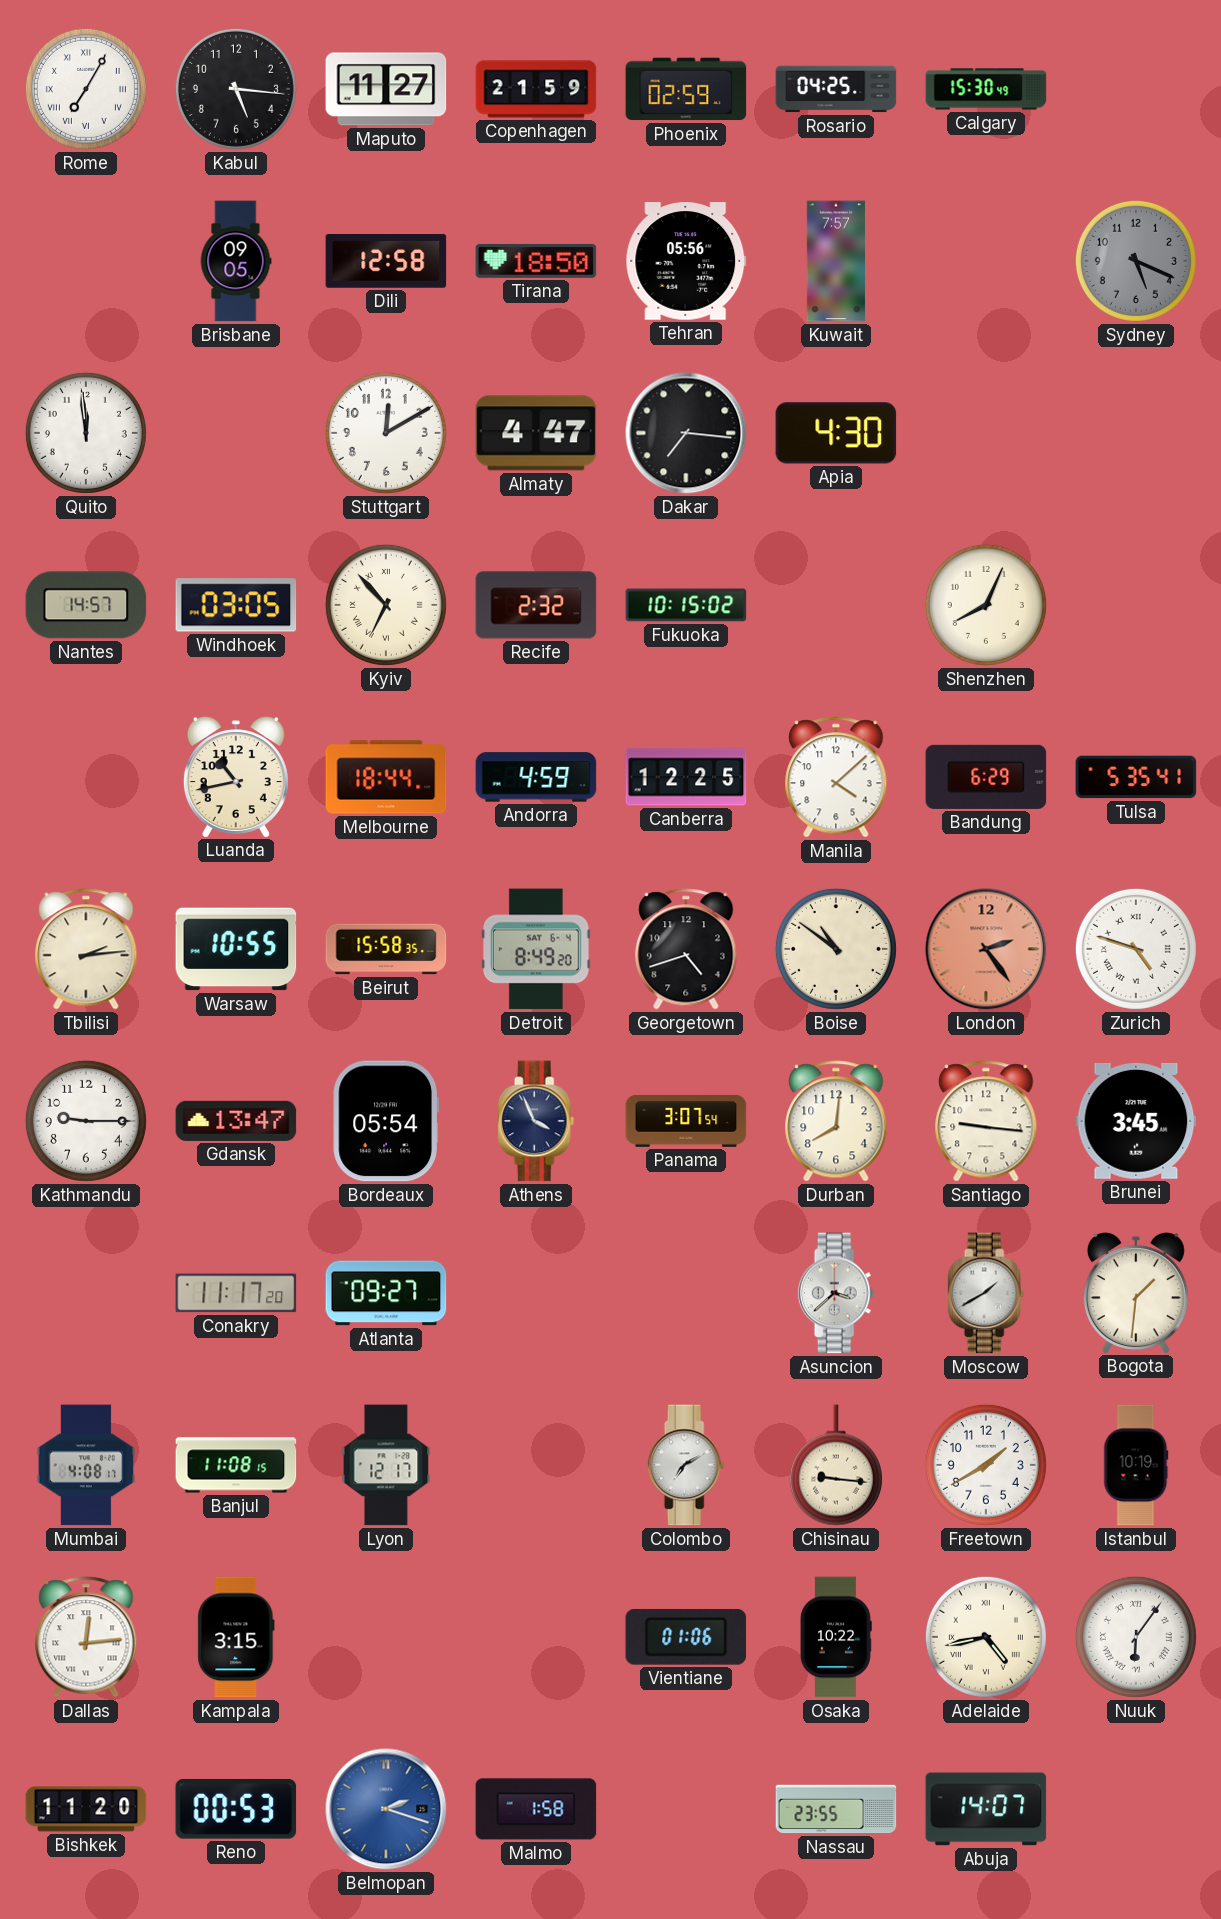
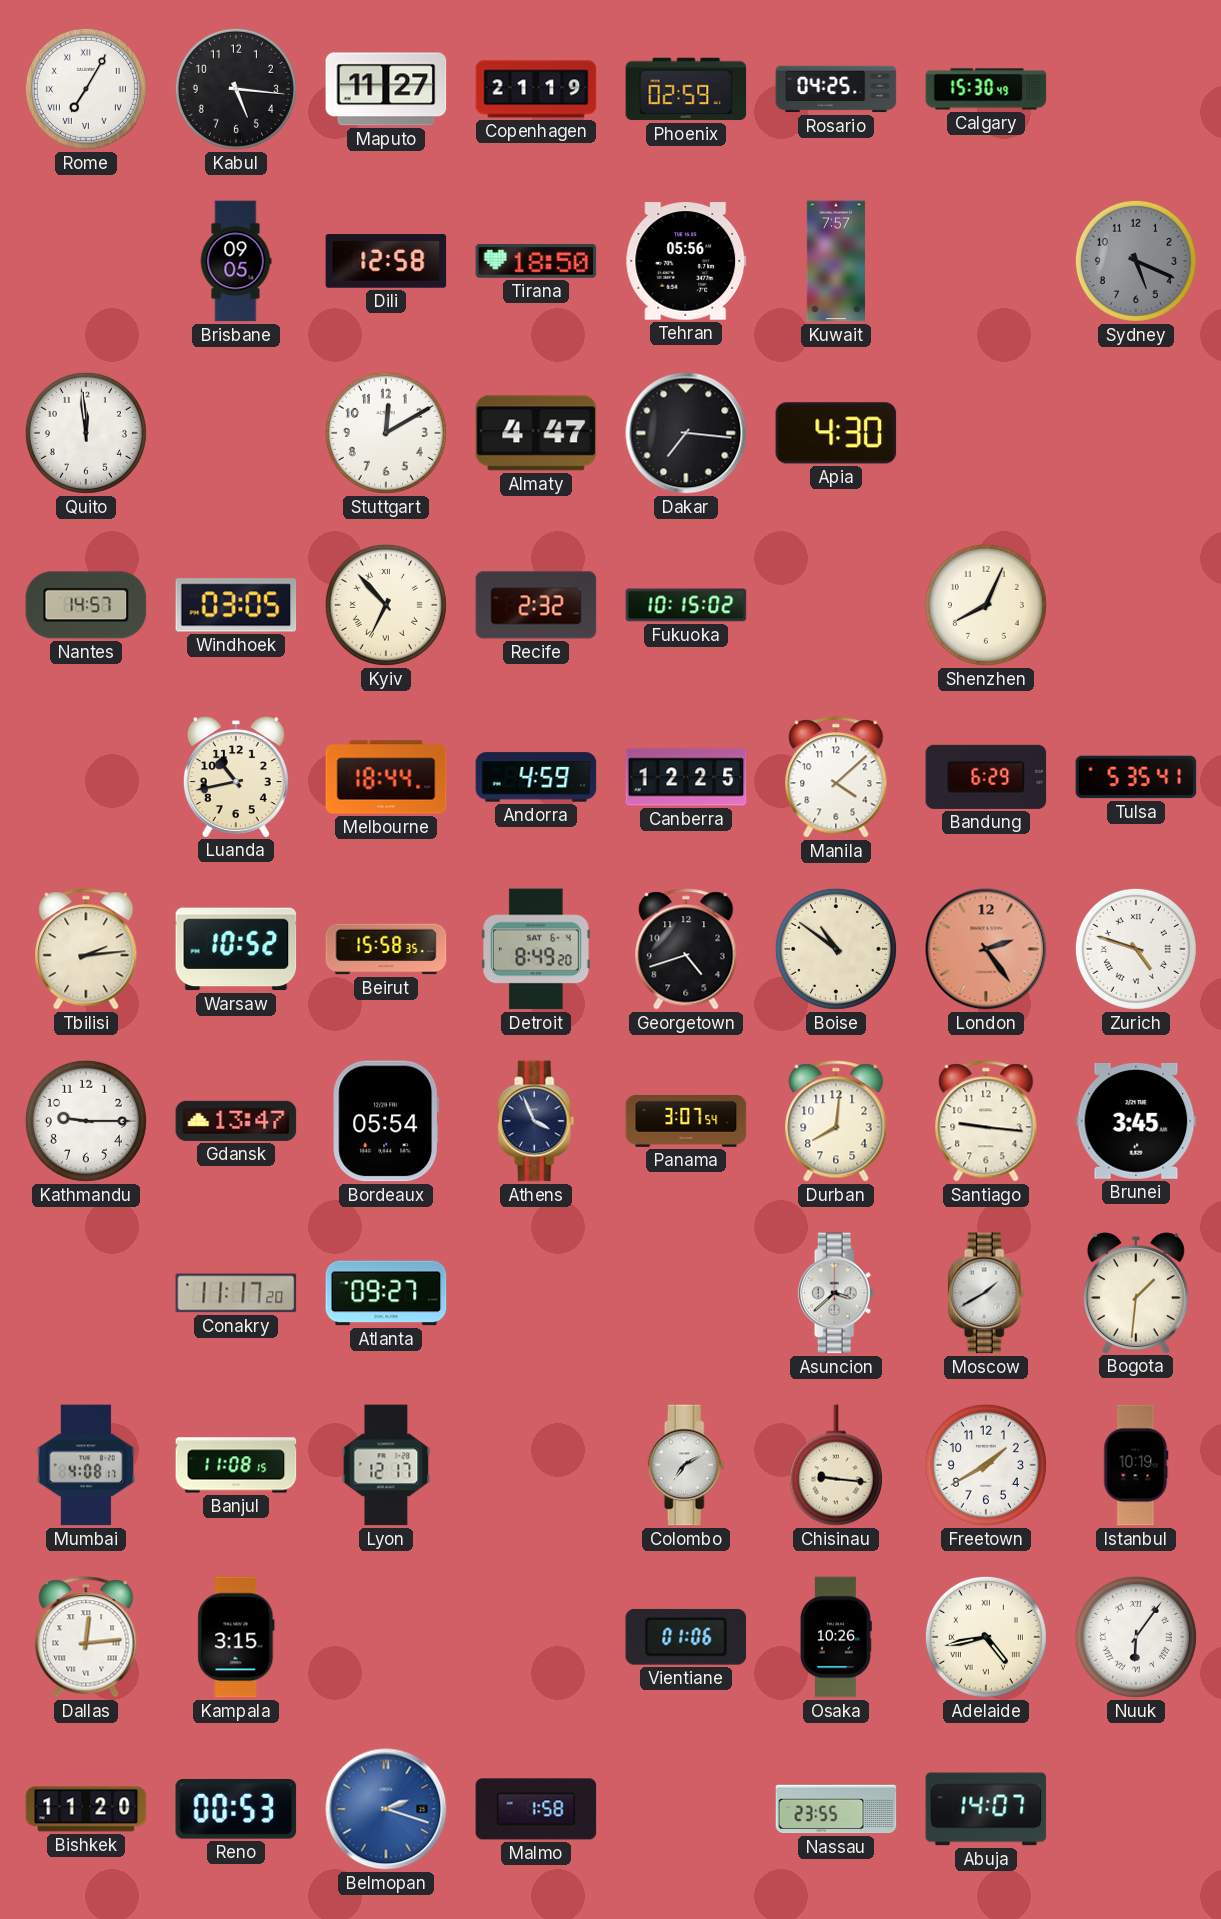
Copenhagen: 21:59 -> 21:19
Warsaw: 10:55 -> 10:52
Osaka: 10:22 -> 10:26
